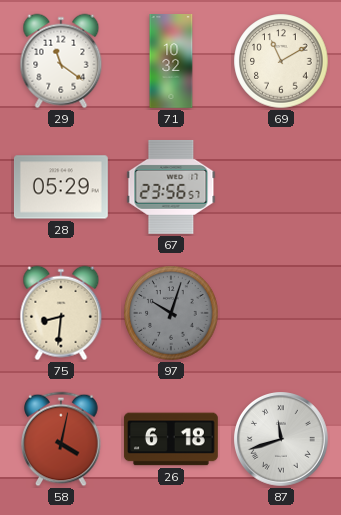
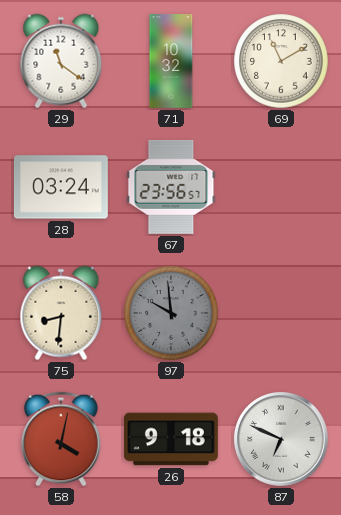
28: 05:29 -> 03:24
97: 10:03 -> 9:59
26: 6:18 -> 9:18
87: 11:42 -> 6:49
